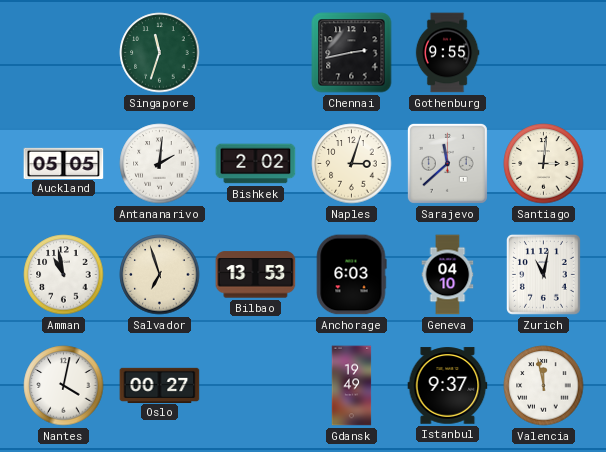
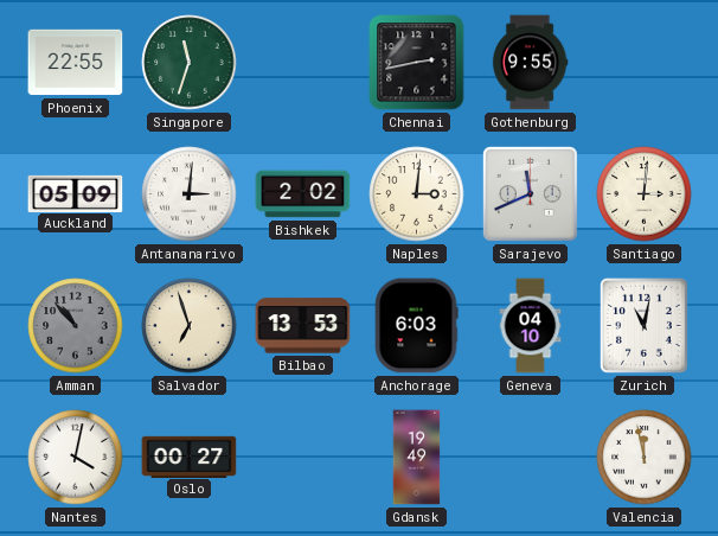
Phoenix: none -> 22:55
Auckland: 05:05 -> 05:09
Antananarivo: 2:01 -> 3:01
Naples: 3:03 -> 3:01
Sarajevo: 11:38 -> 11:41
Amman: 10:58 -> 10:53
Amman dial: white -> grey
Istanbul: 9:37 -> none
